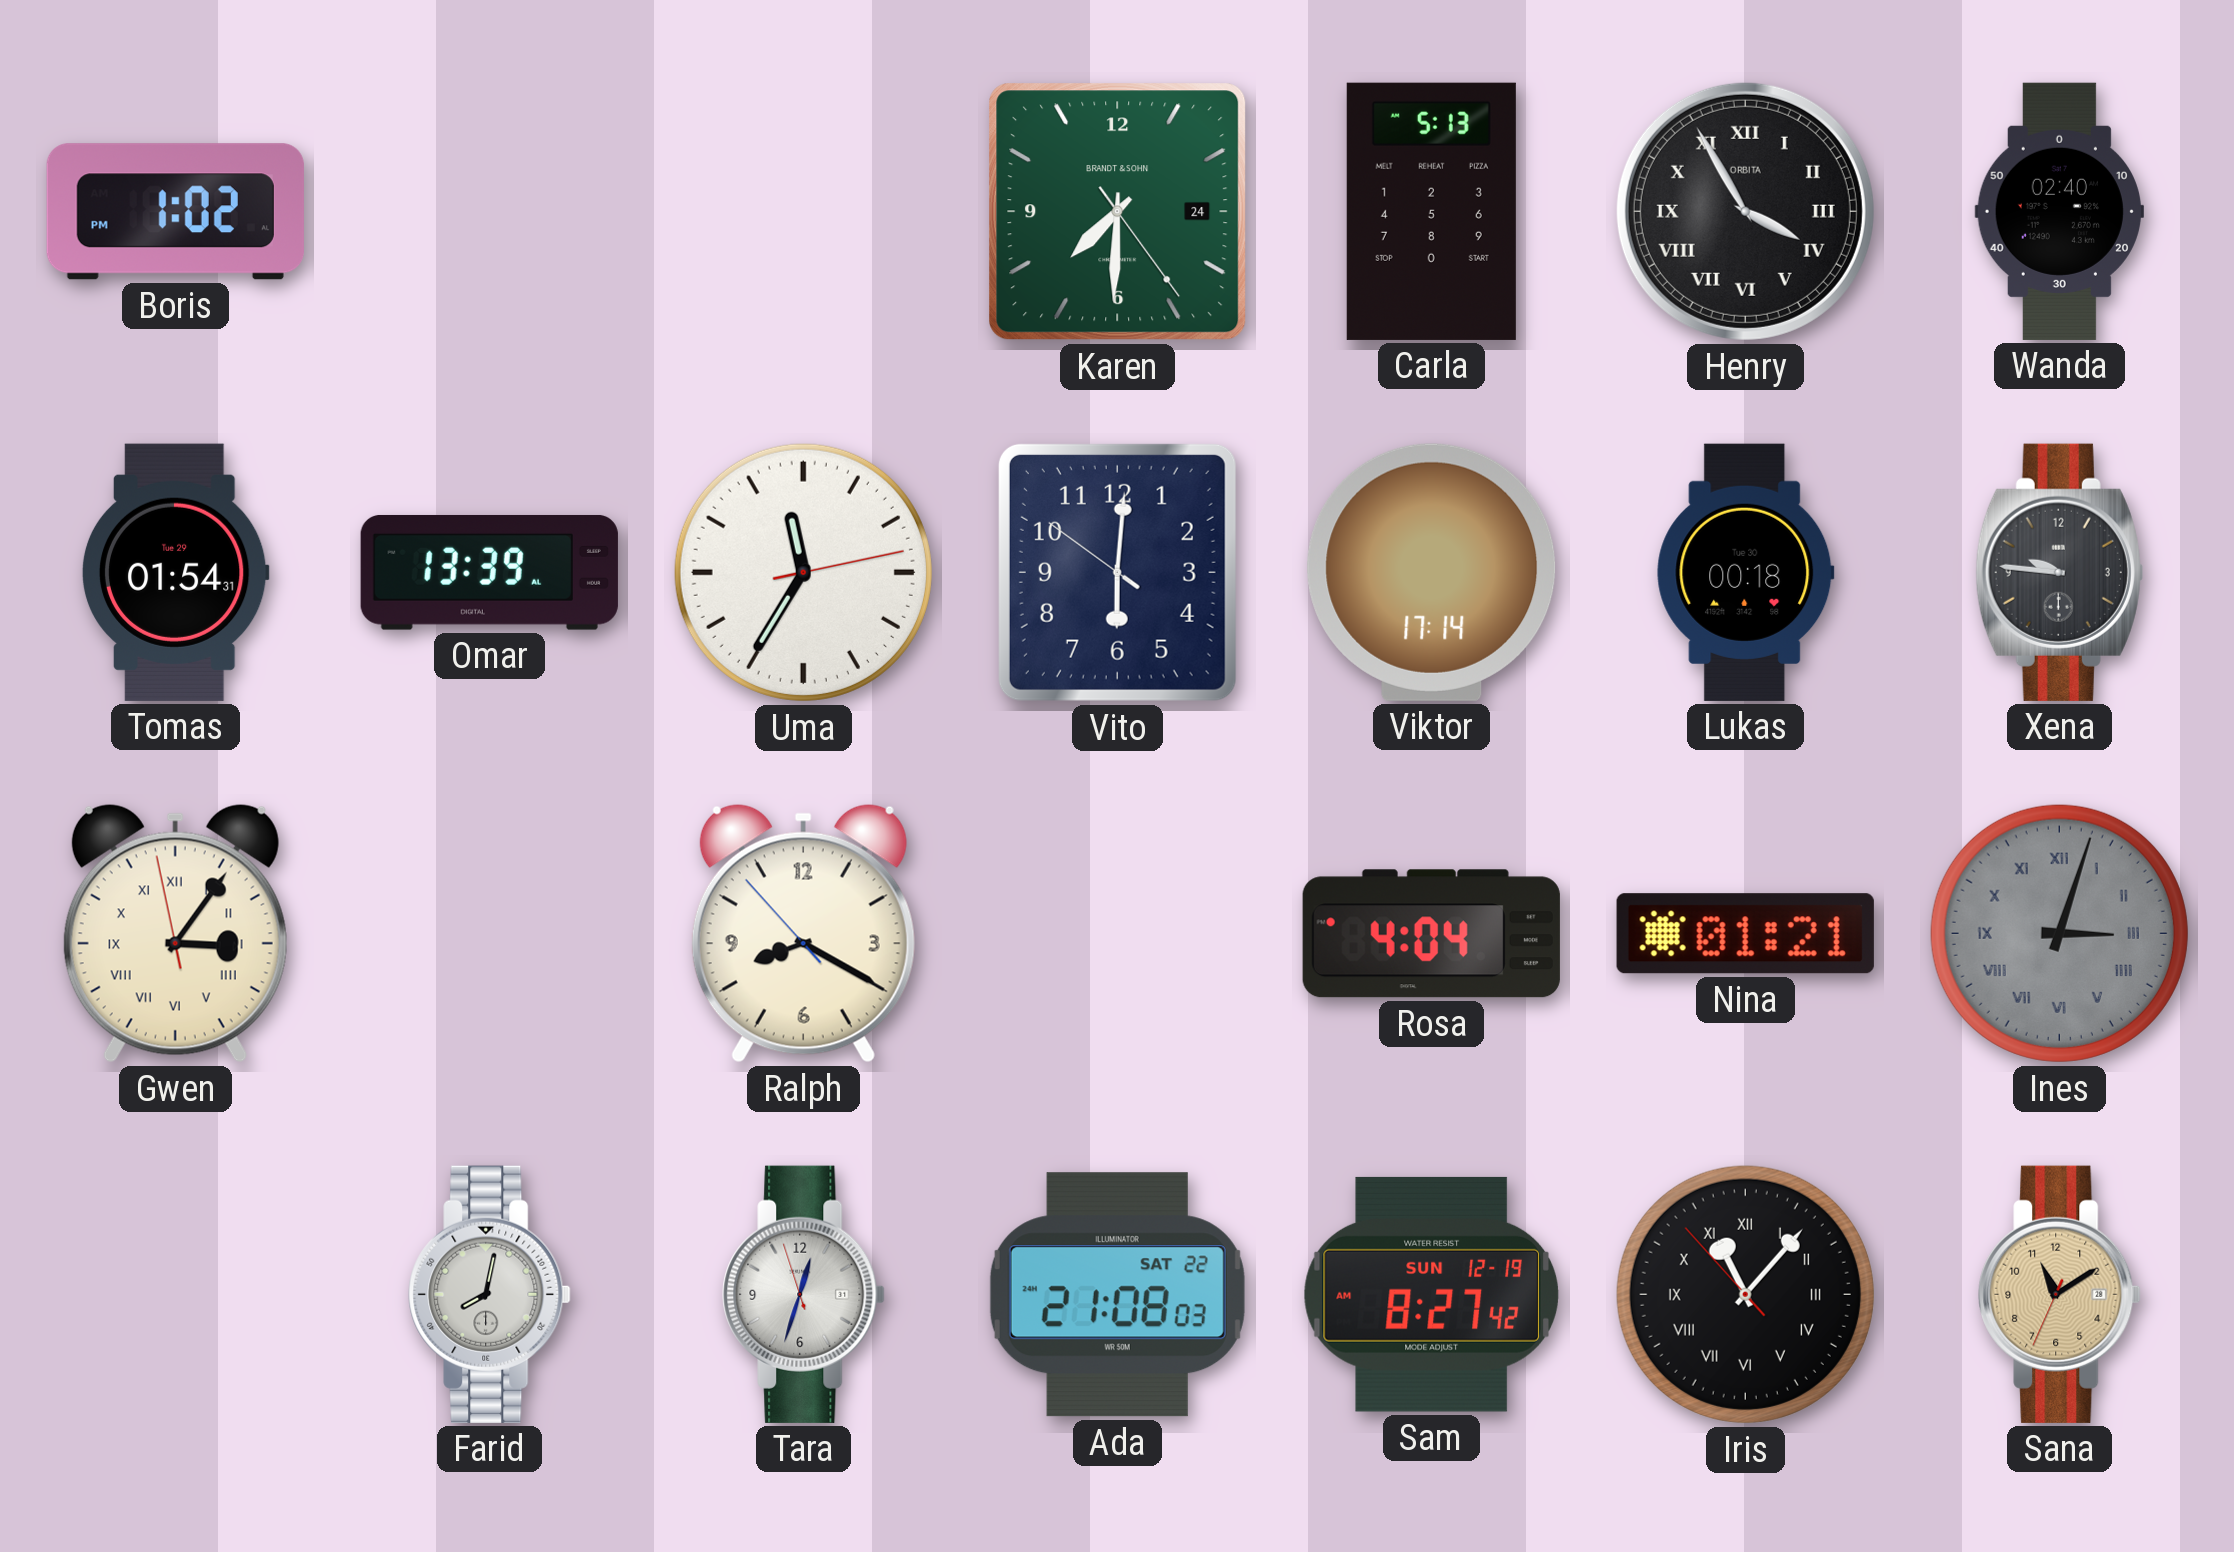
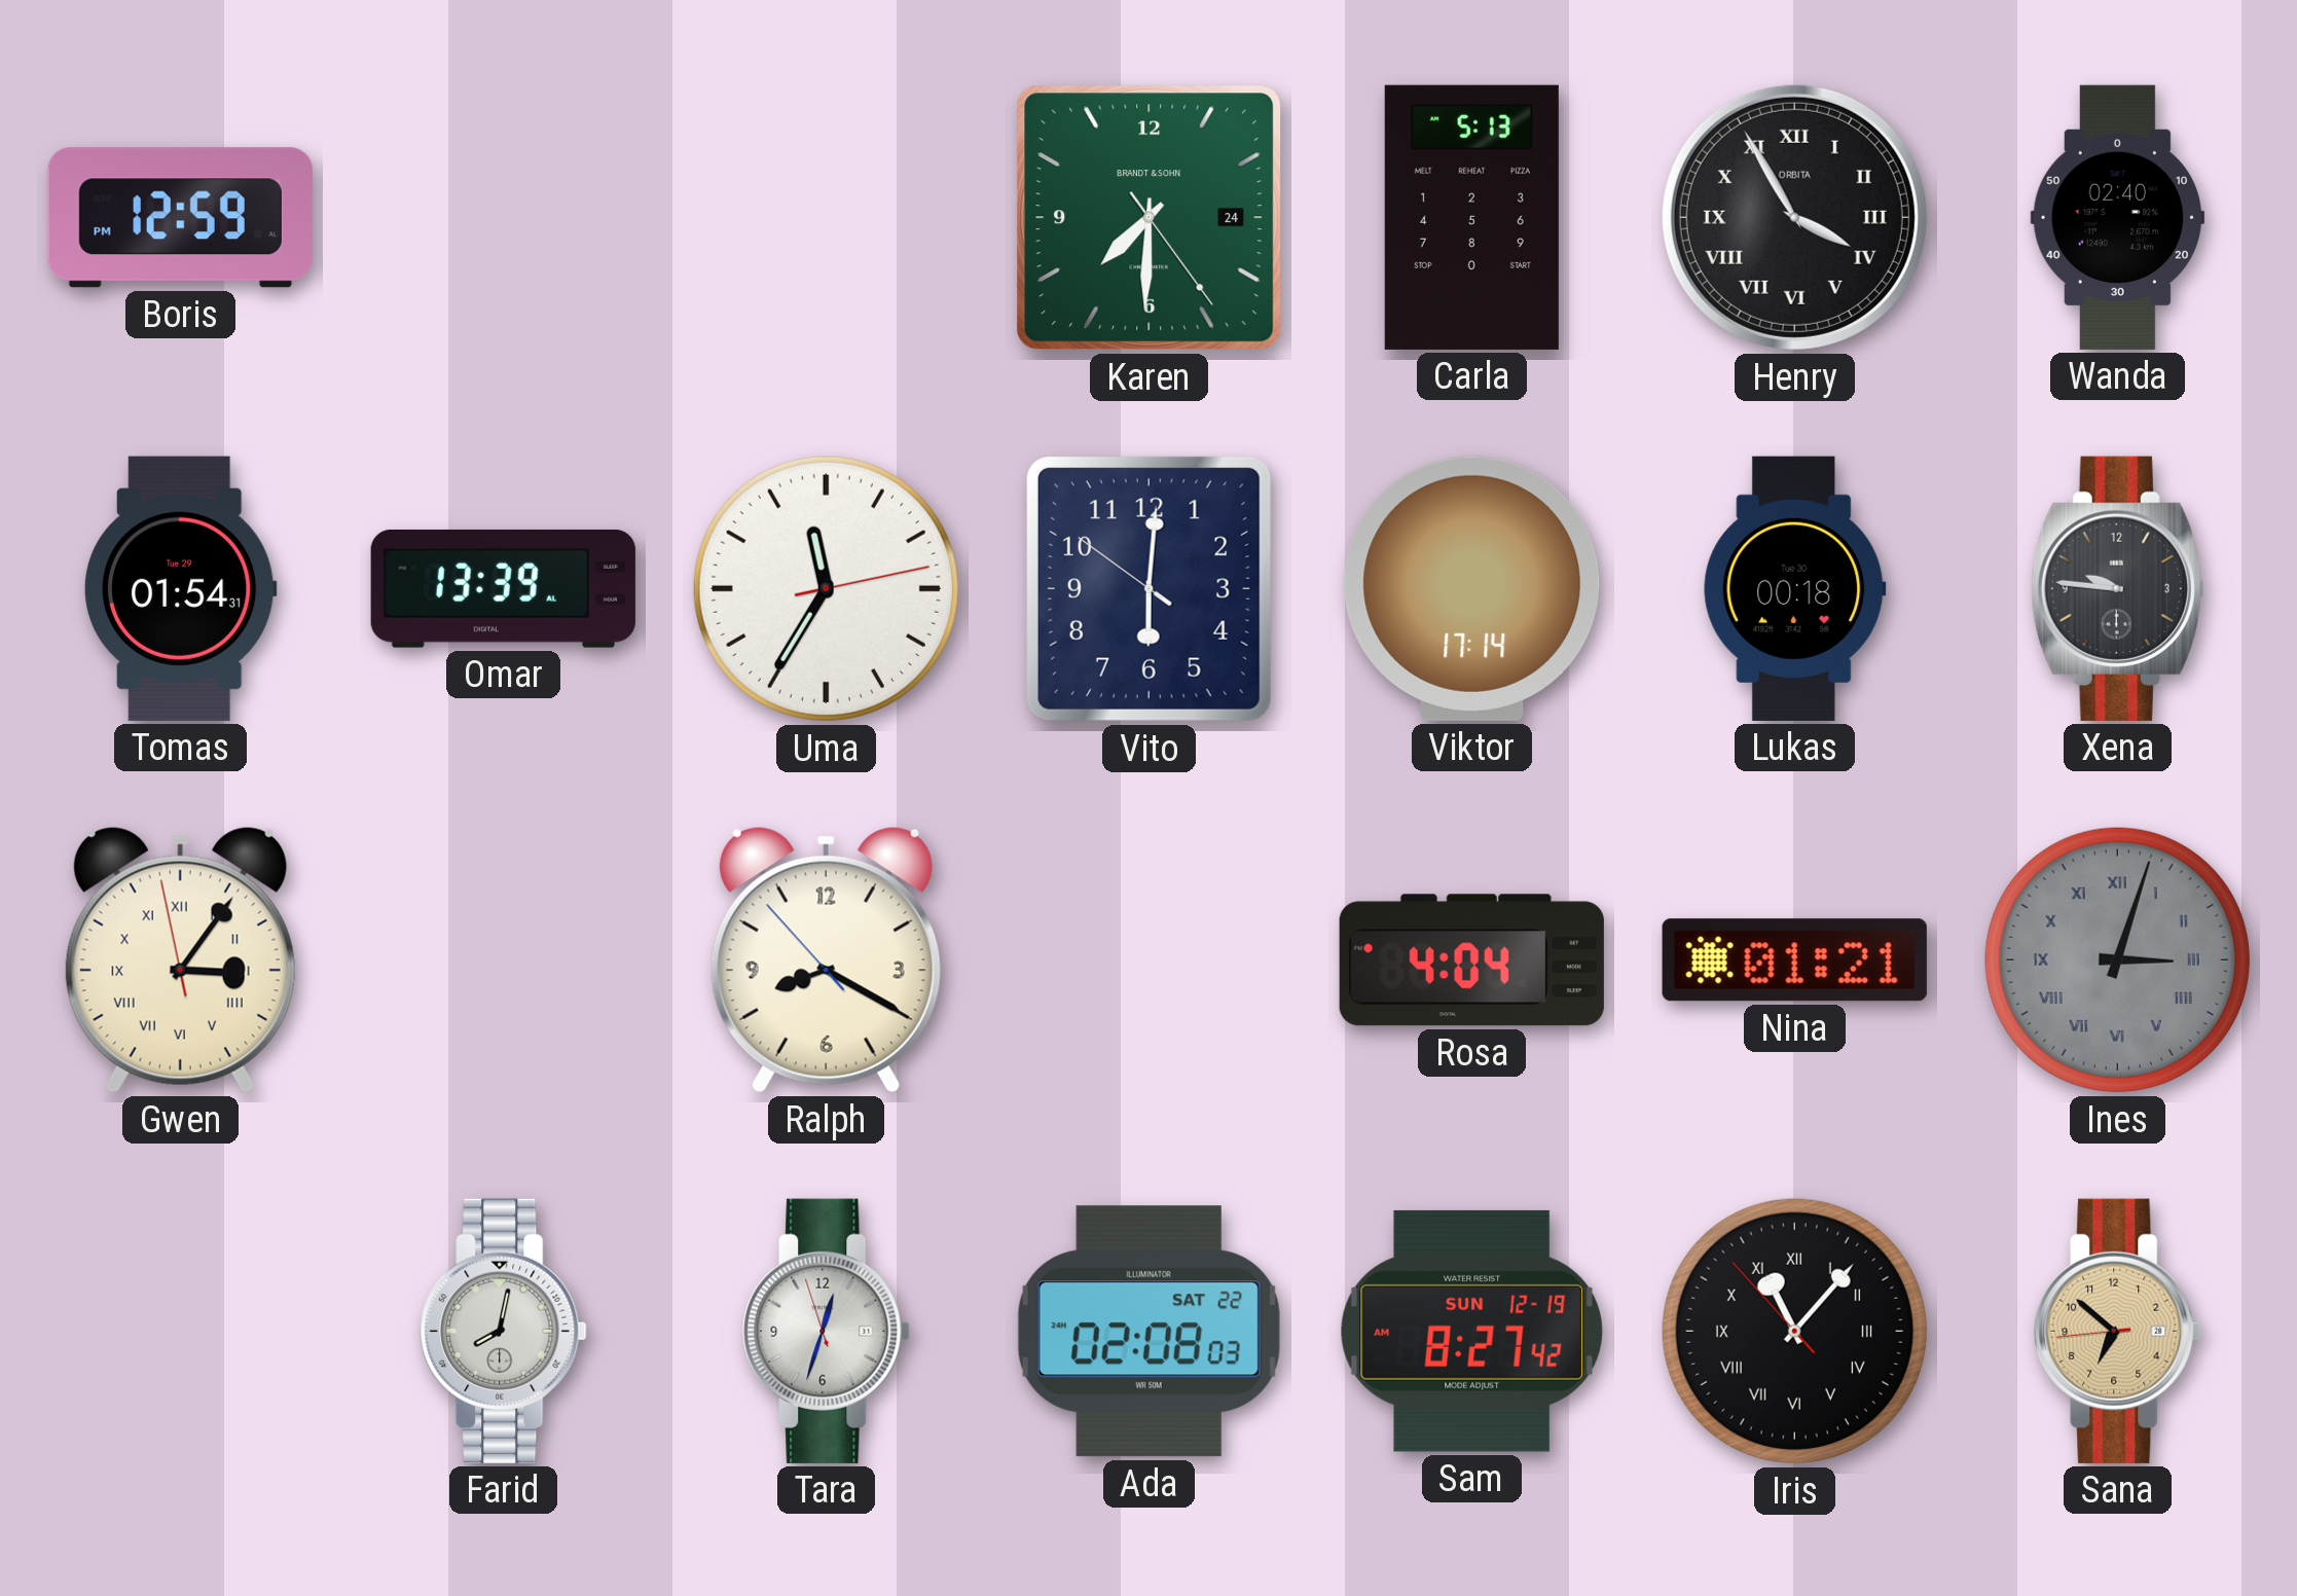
Boris: 1:02 -> 12:59
Ada: 21:08 -> 02:08
Sana: 11:09 -> 6:51
